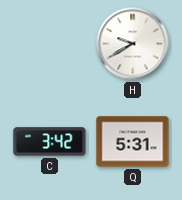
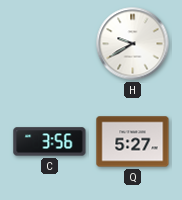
C: 3:42 -> 3:56
Q: 5:31 -> 5:27
